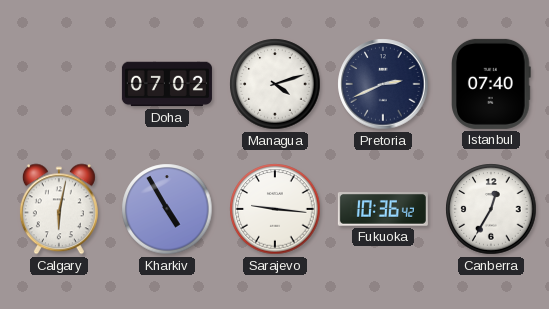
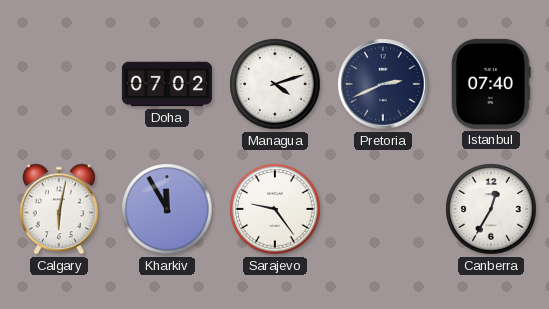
Kharkiv: 4:55 -> 11:55
Sarajevo: 9:16 -> 9:24
Fukuoka: 10:36 -> none
